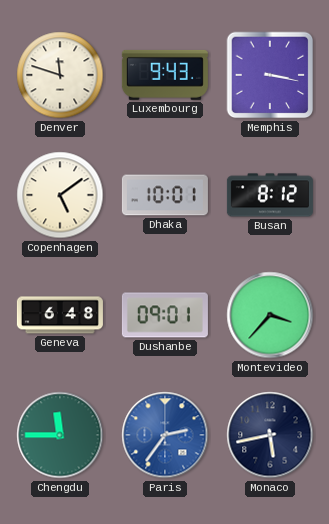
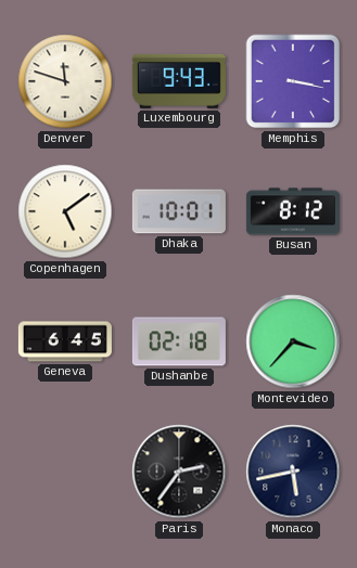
Geneva: 6:48 -> 6:45
Dushanbe: 09:01 -> 02:18
Chengdu: 11:45 -> none
Paris dial: blue -> black
